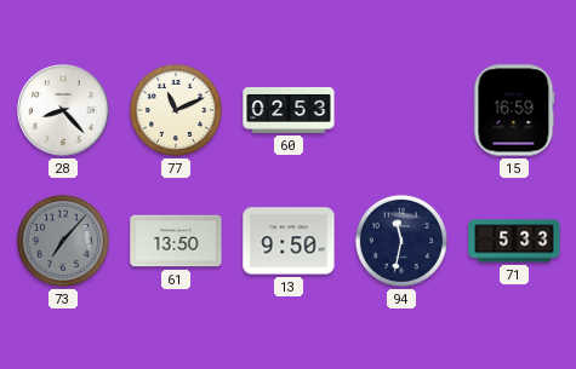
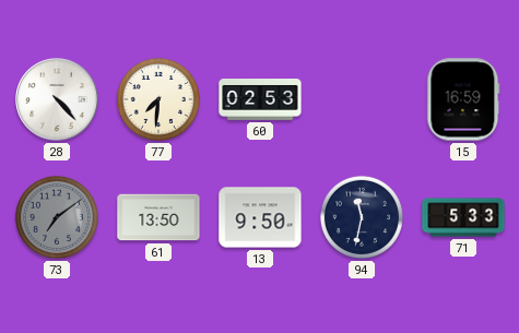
28: 8:23 -> 4:23
77: 11:11 -> 7:31
73: 7:07 -> 7:09
